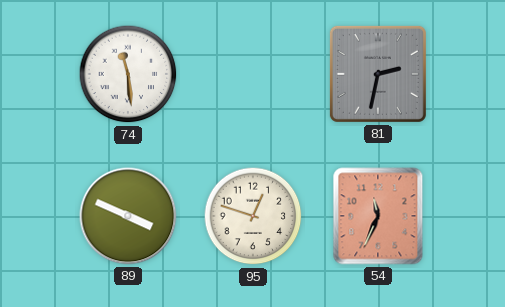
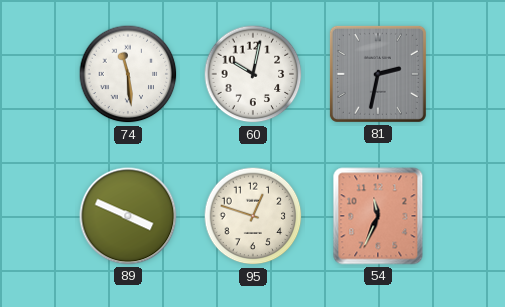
60: none -> 10:02
